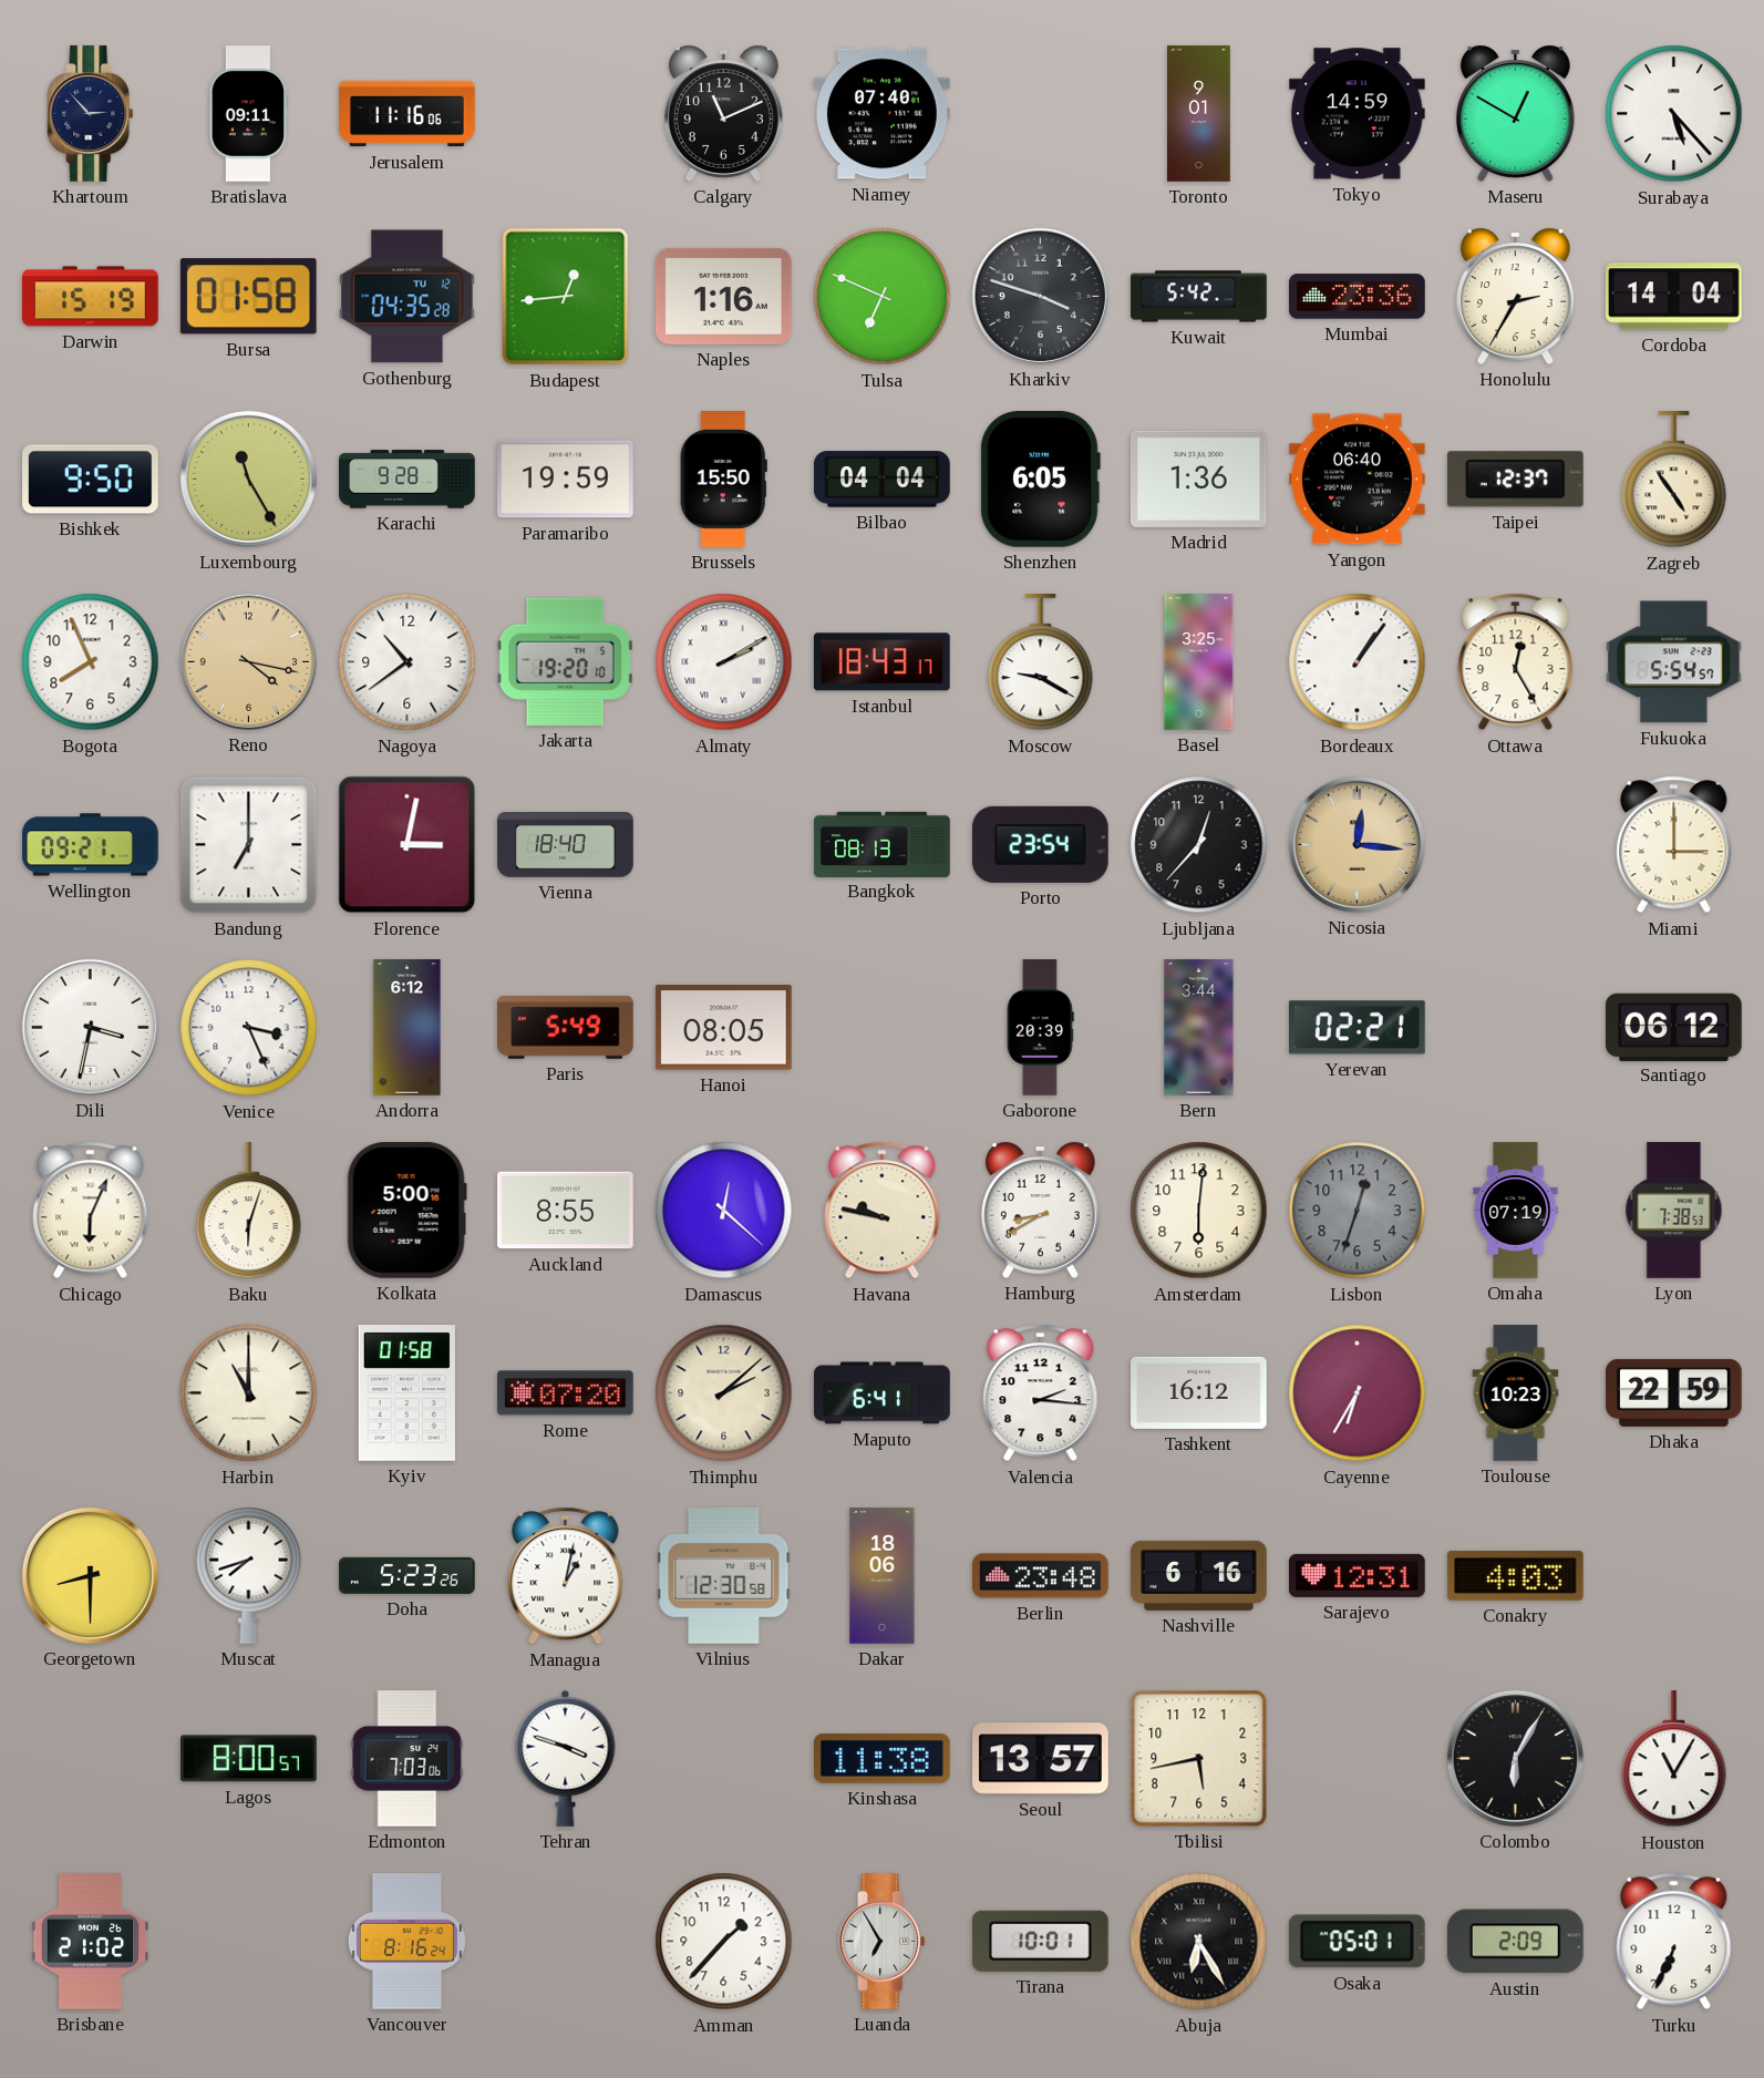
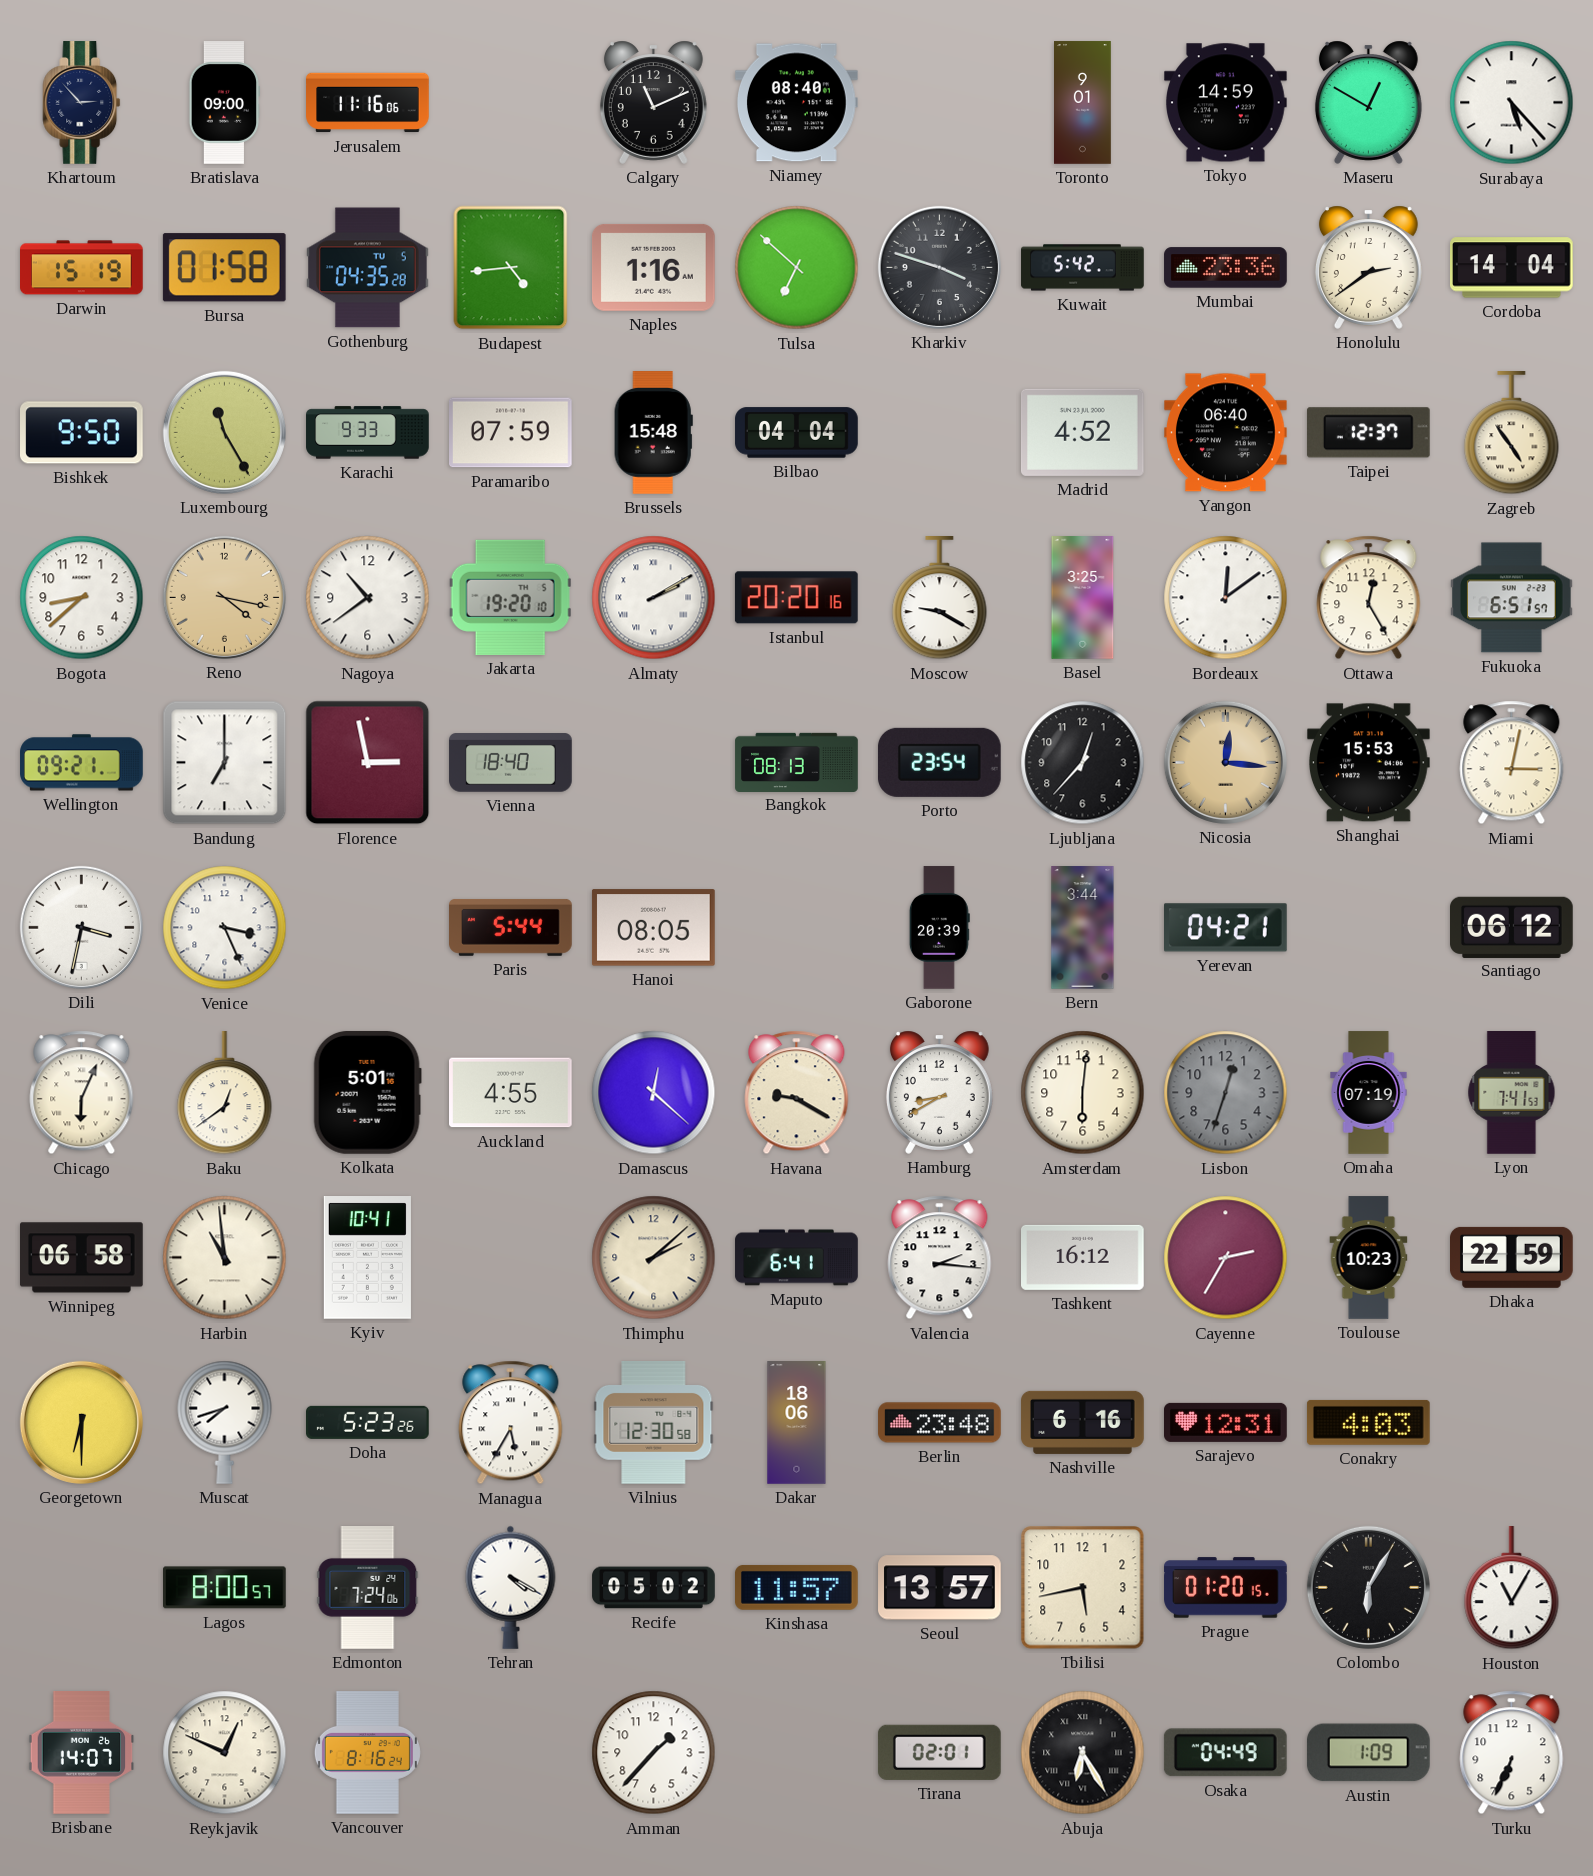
Bratislava: 09:11 -> 09:00
Niamey: 07:40 -> 08:40
Gothenburg date: TU 12 -> TU 5
Budapest: 12:44 -> 4:44
Tulsa: 6:49 -> 6:52
Honolulu: 2:35 -> 2:39
Karachi: 9:28 -> 9:33
Paramaribo: 19:59 -> 07:59
Brussels: 15:50 -> 15:48
Shenzhen: 6:05 -> none
Madrid: 1:36 -> 4:52
Bogota: 7:56 -> 8:38
Istanbul: 18:43 -> 20:20
Bordeaux: 1:06 -> 12:09
Fukuoka: 5:54 -> 6:51
Florence: 3:02 -> 2:58
Shanghai: none -> 15:53
Miami: 3:00 -> 3:02
Andorra: 6:12 -> none
Paris: 5:49 -> 5:44
Yerevan: 02:21 -> 04:21
Baku: 6:03 -> 12:39
Kolkata: 5:00 -> 5:01
Auckland: 8:55 -> 4:55
Havana: 9:47 -> 9:20
Lyon: 7:38 -> 7:41
Winnipeg: none -> 06:58
Harbin: 11:00 -> 10:59
Kyiv: 01:58 -> 10:41
Rome: 07:20 -> none
Cayenne: 6:35 -> 2:35
Georgetown: 8:30 -> 6:30
Managua: 1:02 -> 5:35
Edmonton: 7:03 -> 7:24
Tehran: 3:48 -> 4:20
Recife: none -> 05:02
Kinshasa: 11:38 -> 11:57
Prague: none -> 01:20
Brisbane: 21:02 -> 14:07
Reykjavik: none -> 12:49
Luanda: 6:55 -> none
Tirana: 10:01 -> 02:01
Osaka: 05:01 -> 04:49
Austin: 2:09 -> 1:09
